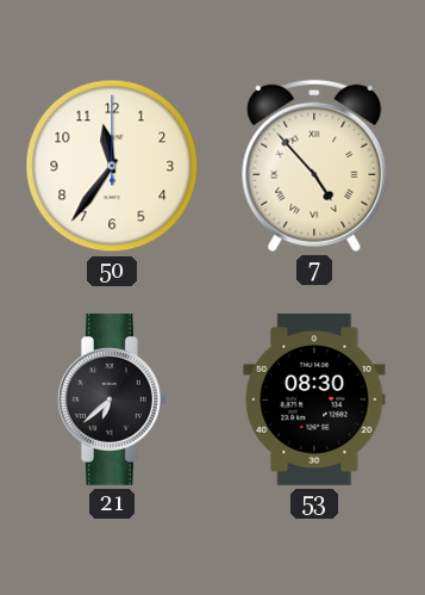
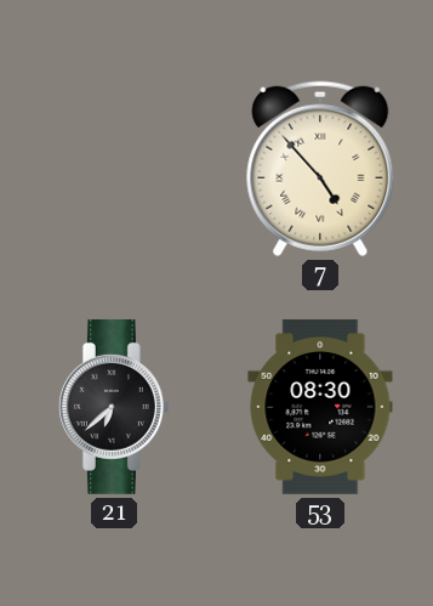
50: 11:36 -> none
